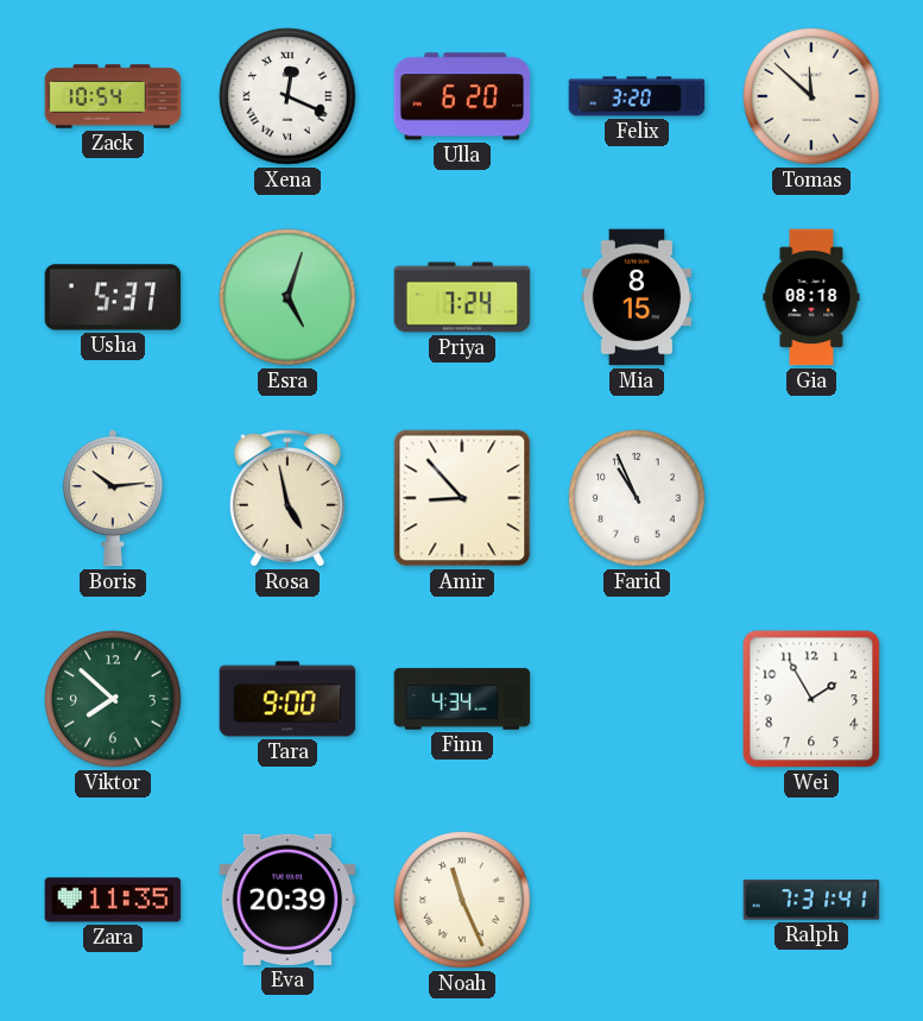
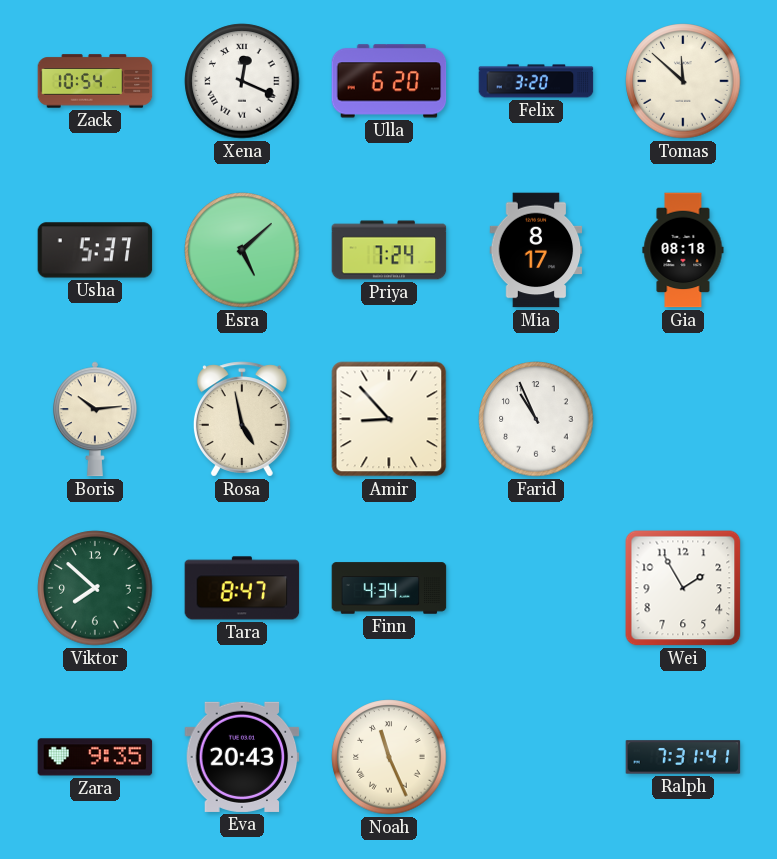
Esra: 5:03 -> 5:08
Mia: 8:15 -> 8:17
Tara: 9:00 -> 8:47
Zara: 11:35 -> 9:35
Eva: 20:39 -> 20:43
